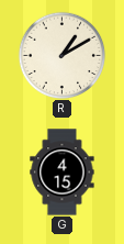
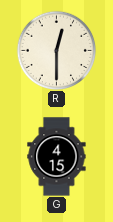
R: 1:10 -> 12:30
